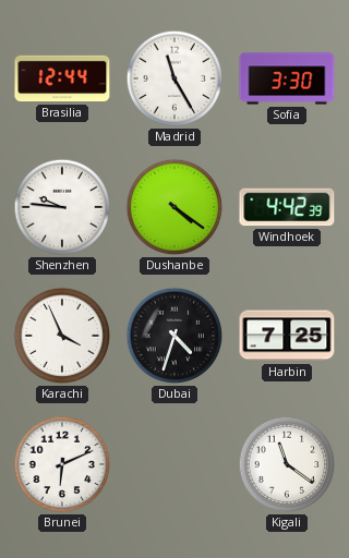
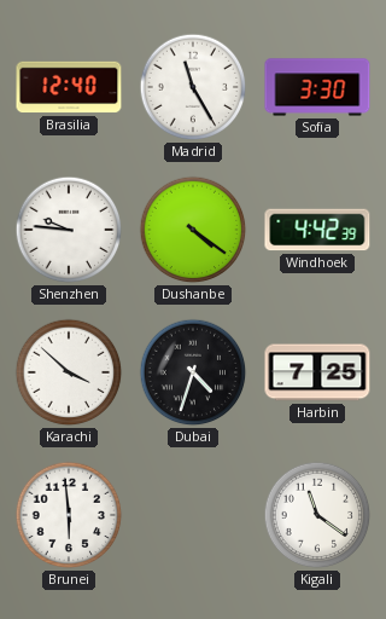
Brasilia: 12:44 -> 12:40
Karachi: 3:56 -> 3:52
Brunei: 6:11 -> 5:59
